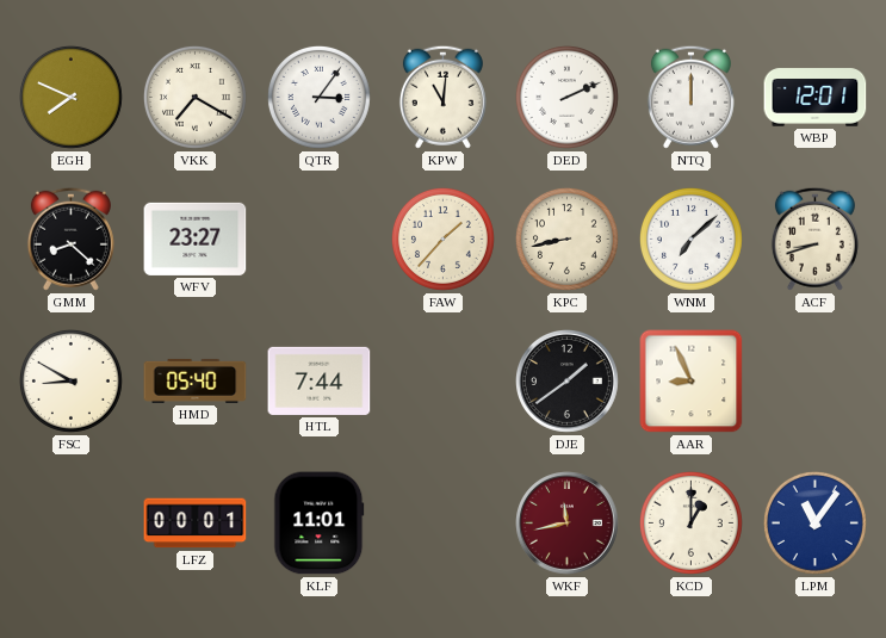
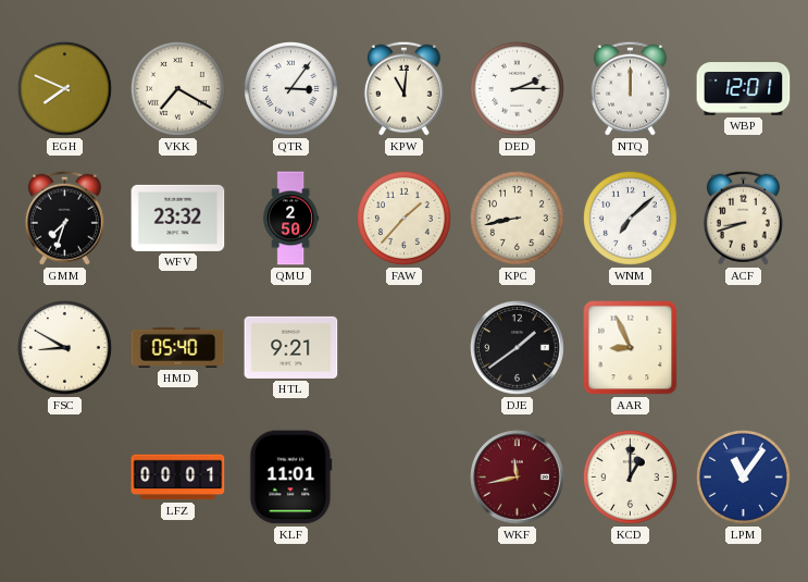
DED: 2:11 -> 2:15
GMM: 8:22 -> 7:33
WFV: 23:27 -> 23:32
QMU: none -> 2:50
HTL: 7:44 -> 9:21
